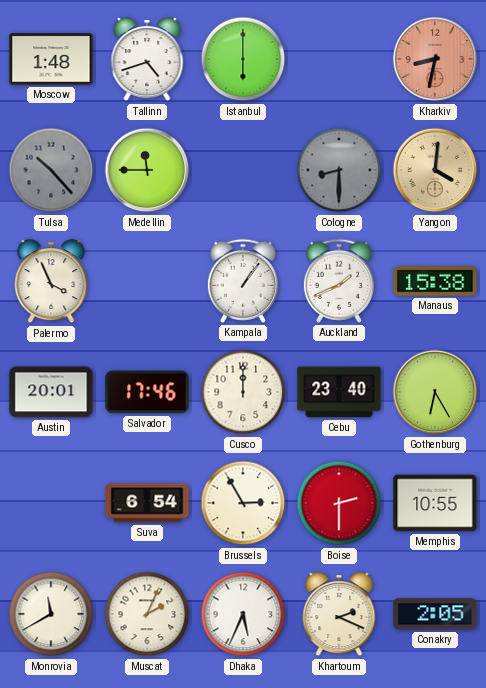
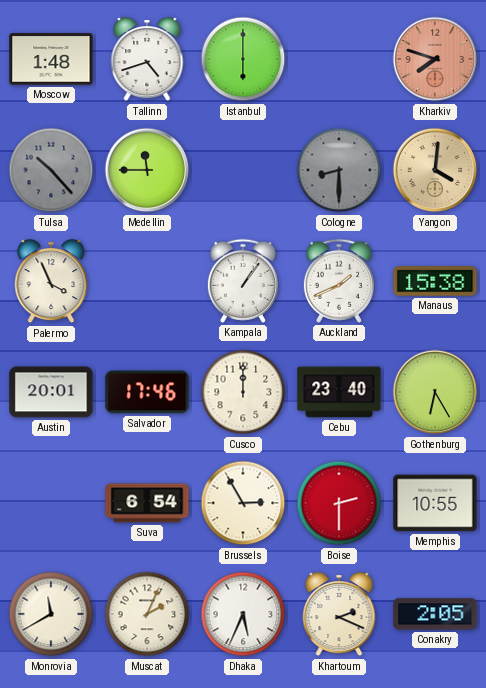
Kharkiv: 8:32 -> 7:48
